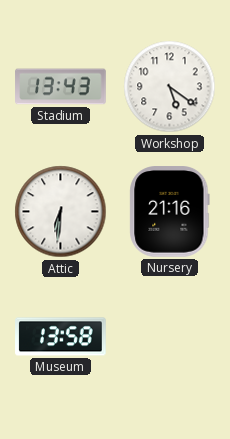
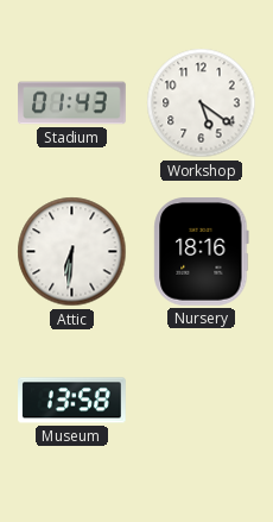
Stadium: 13:43 -> 01:43
Nursery: 21:16 -> 18:16
